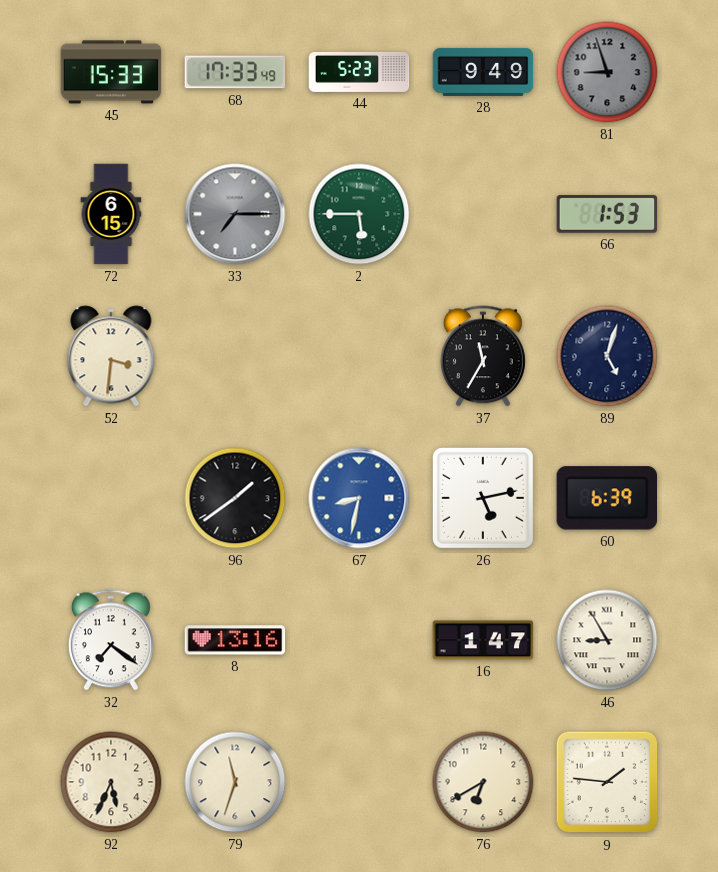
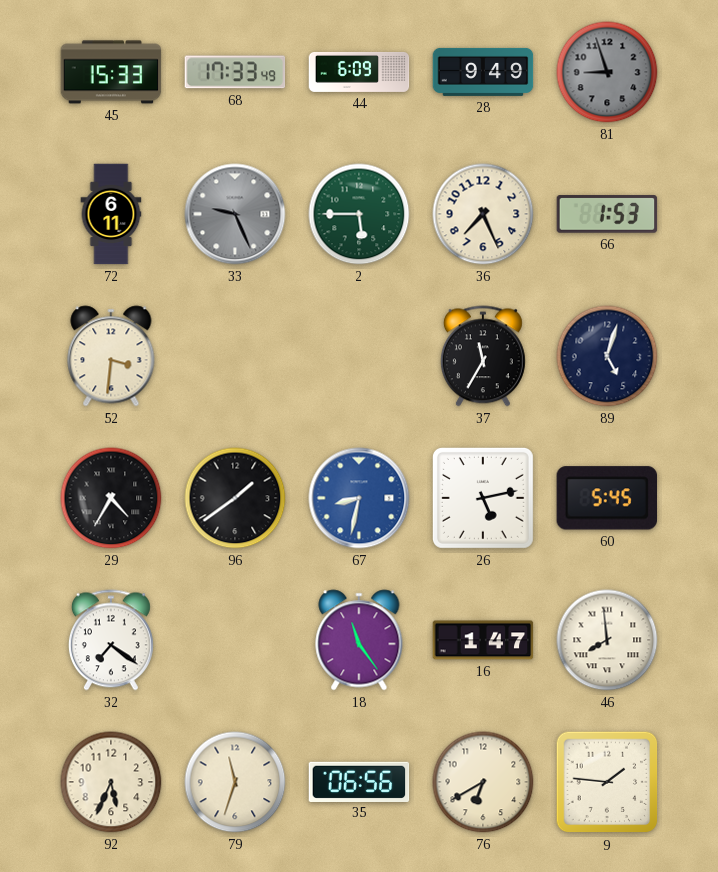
44: 5:23 -> 6:09
72: 6:15 -> 6:11
33: 7:15 -> 9:26
36: none -> 7:26
29: none -> 4:35
60: 6:39 -> 5:45
8: 13:16 -> none
18: none -> 11:24
46: 8:55 -> 7:59
35: none -> 06:56
